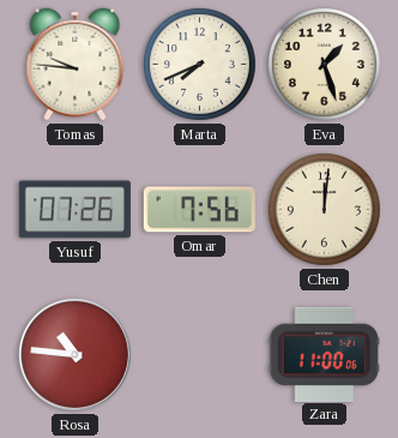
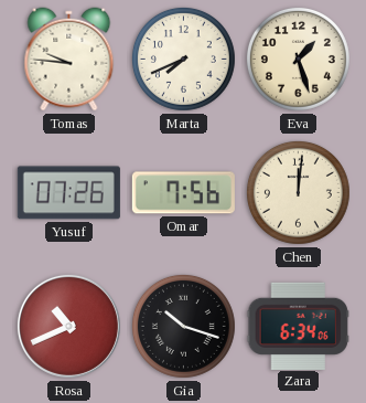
Rosa: 10:46 -> 10:41
Gia: none -> 10:18
Zara: 11:00 -> 6:34
